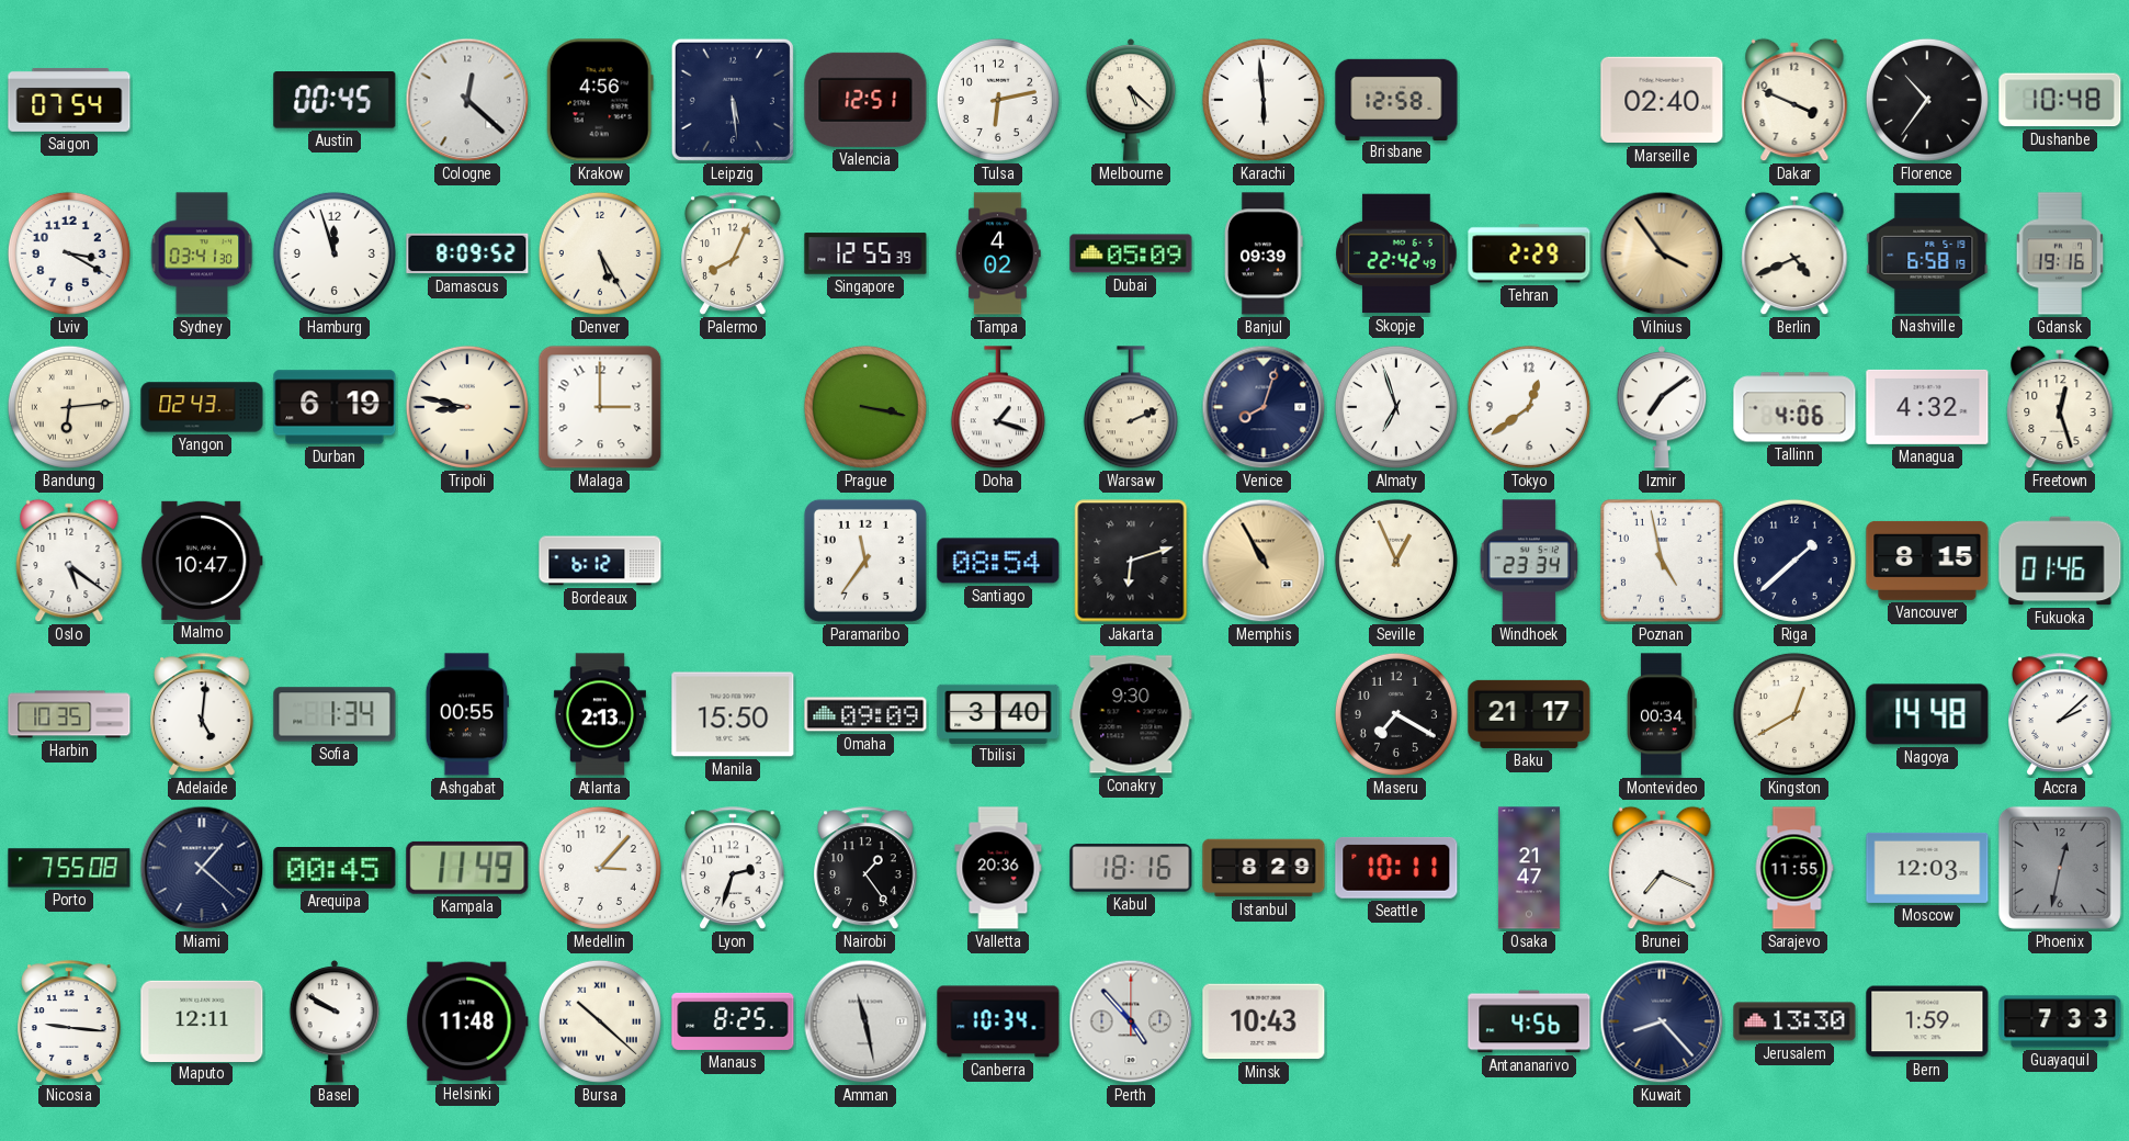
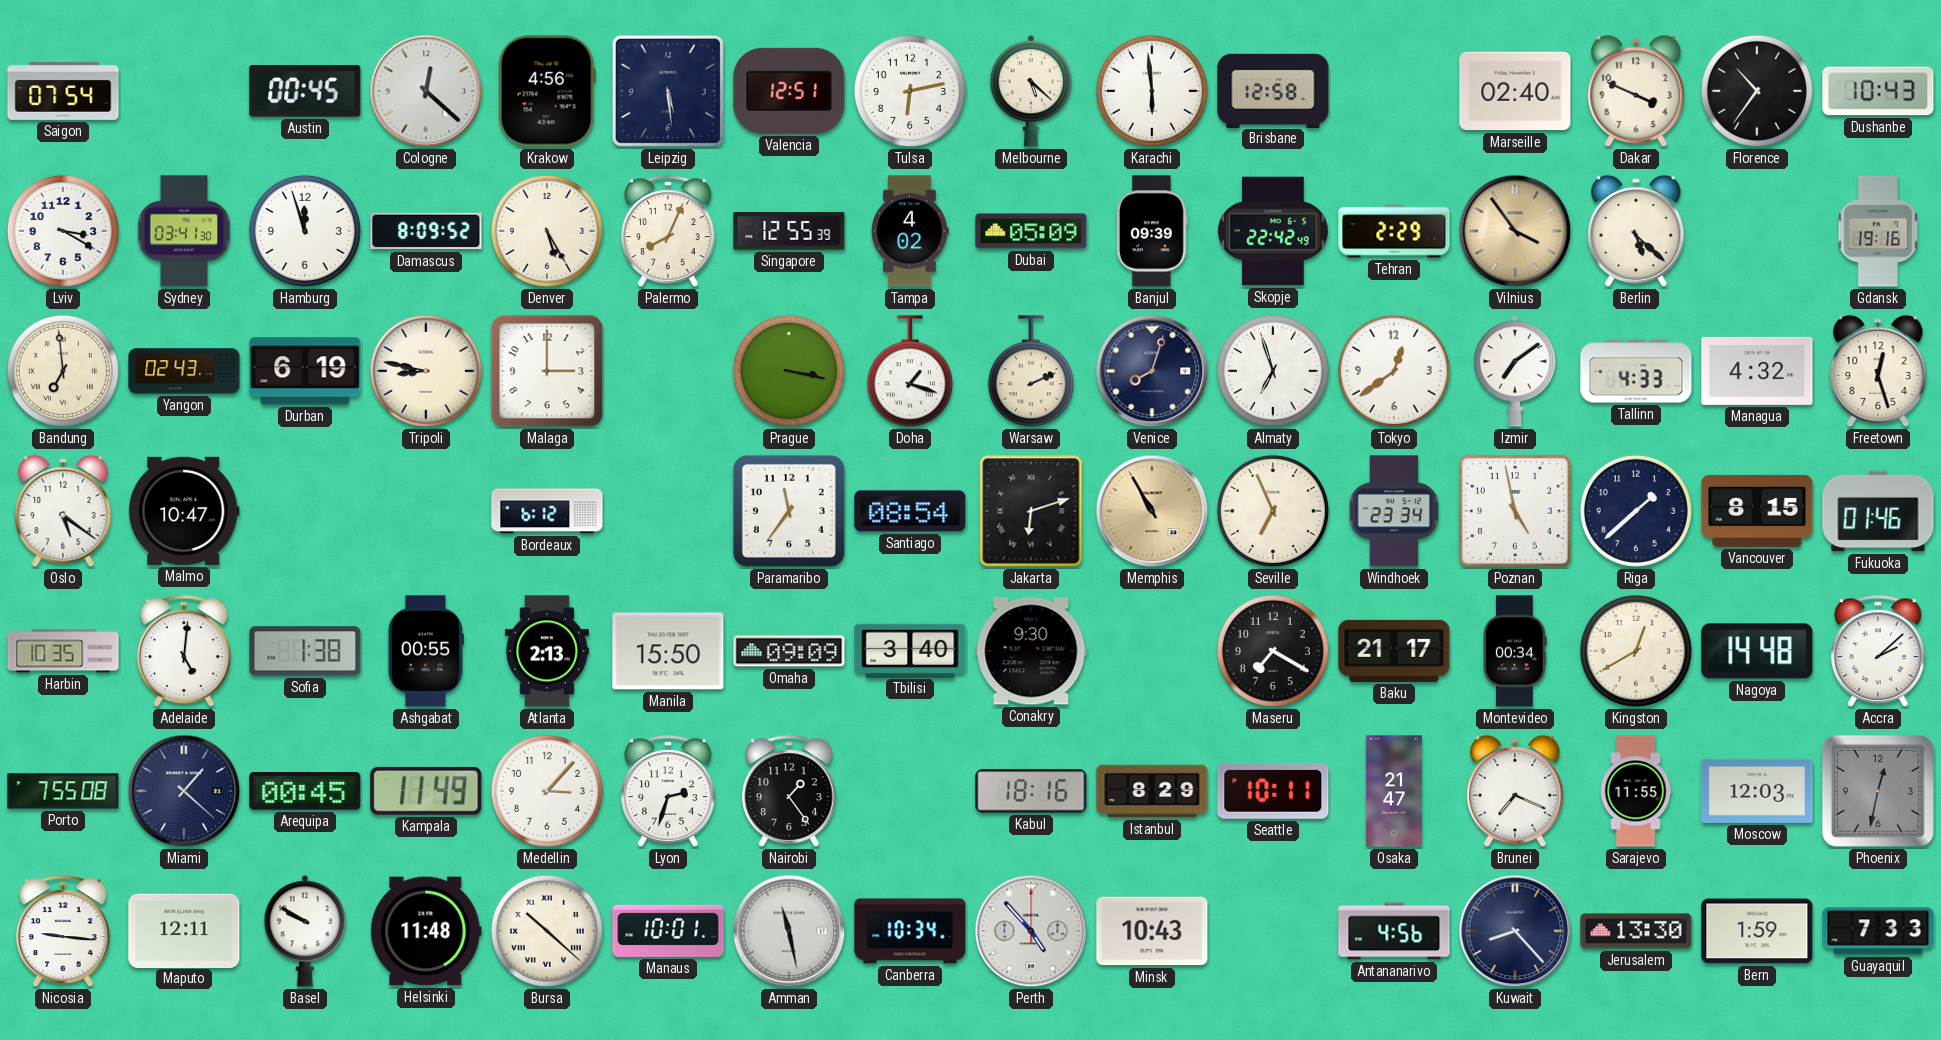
Dushanbe: 10:48 -> 10:43
Berlin: 4:41 -> 5:22
Nashville: 6:58 -> none
Bandung: 6:14 -> 6:59
Tallinn: 4:06 -> 4:33
Seville: 12:56 -> 6:56
Sofia: 1:34 -> 1:38
Valletta: 20:36 -> none
Manaus: 8:25 -> 10:01
